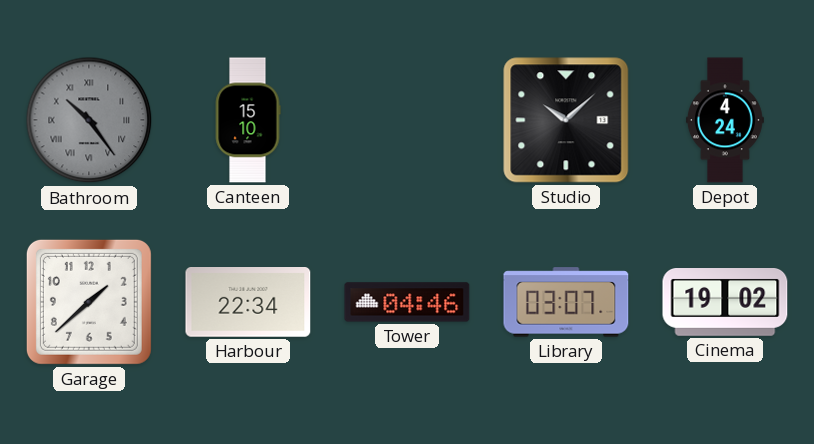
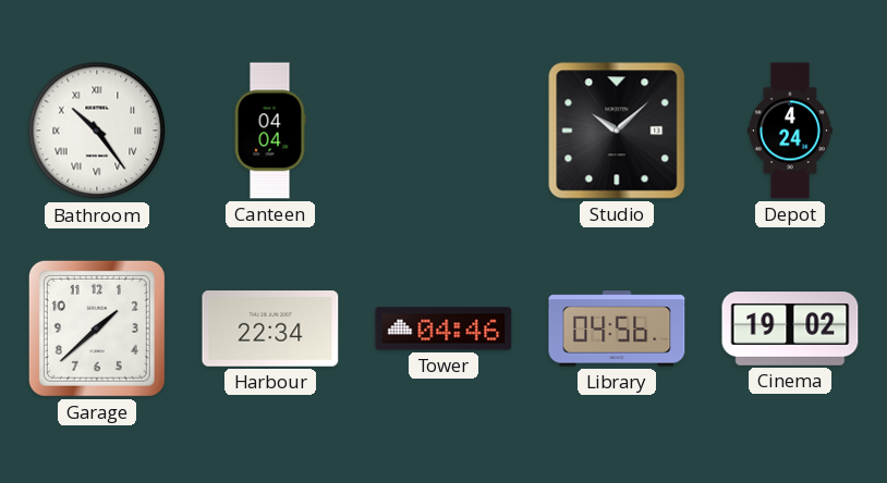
Bathroom dial: grey -> white
Canteen: 15:10 -> 04:04
Library: 03:07 -> 04:56
